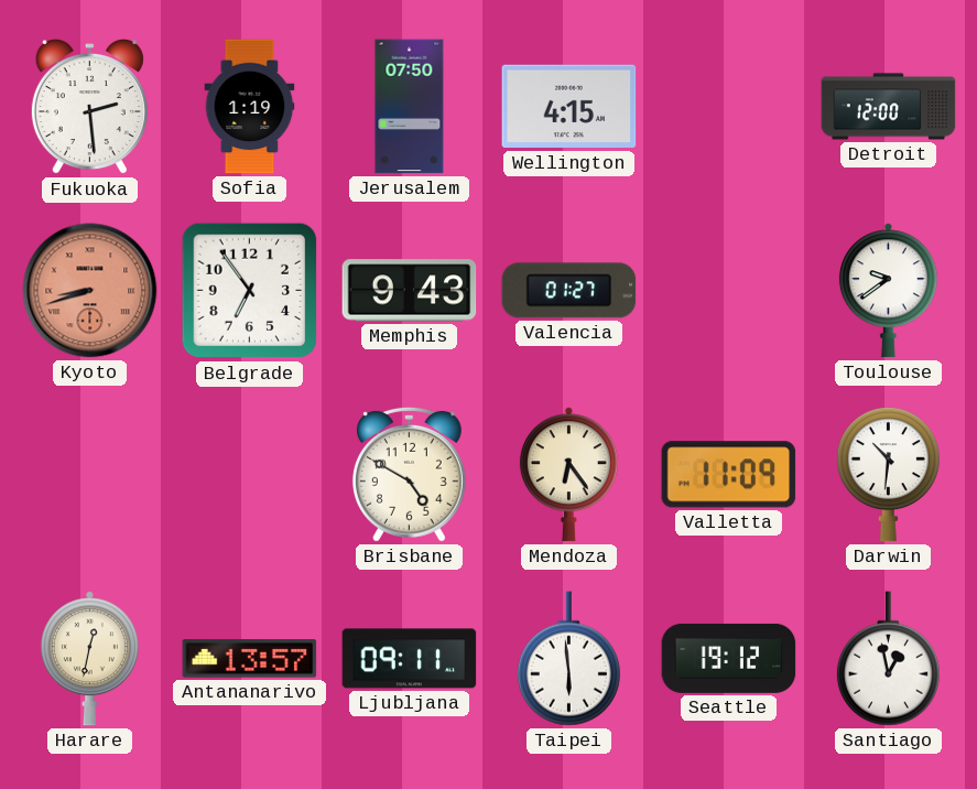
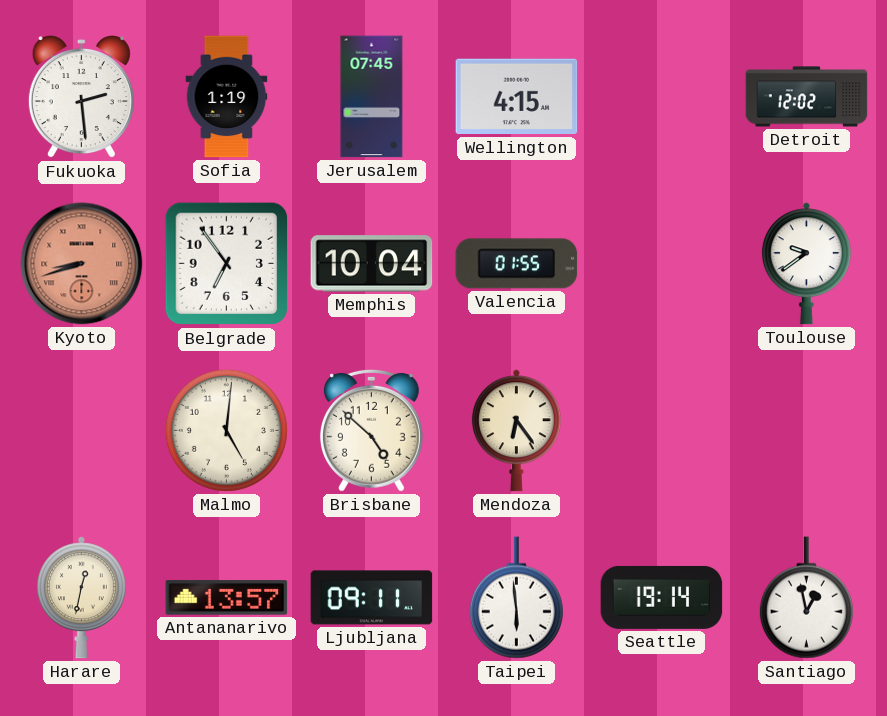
Jerusalem: 07:50 -> 07:45
Detroit: 12:00 -> 12:02
Memphis: 9:43 -> 10:04
Valencia: 01:27 -> 01:55
Malmo: none -> 5:01
Brisbane: 4:50 -> 4:52
Valletta: 11:09 -> none
Darwin: 10:31 -> none
Seattle: 19:12 -> 19:14
